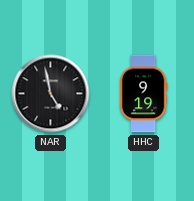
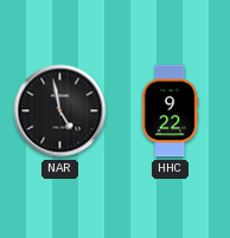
HHC: 9:19 -> 9:22
